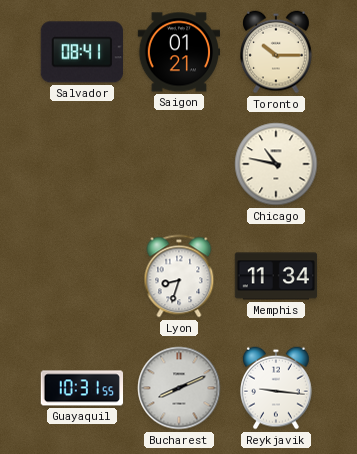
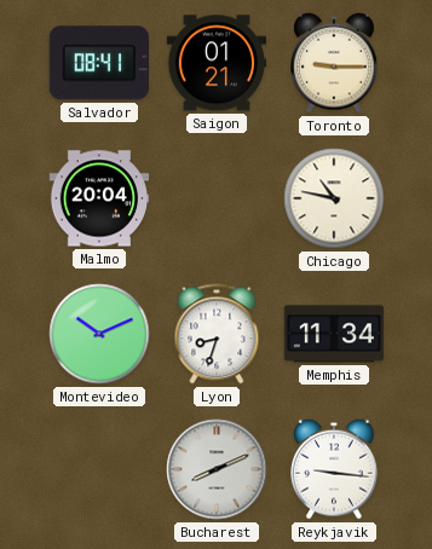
Toronto: 10:15 -> 9:15
Malmo: none -> 20:04
Montevideo: none -> 10:11
Guayaquil: 10:31 -> none
